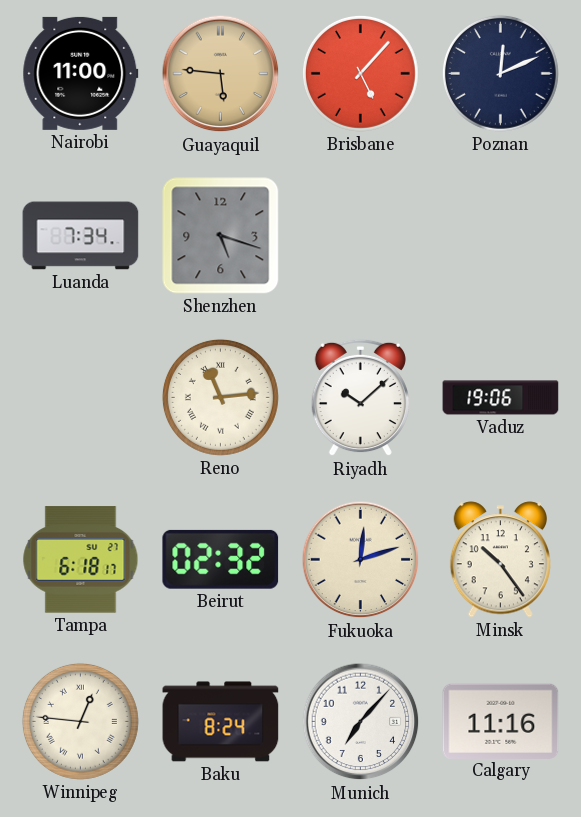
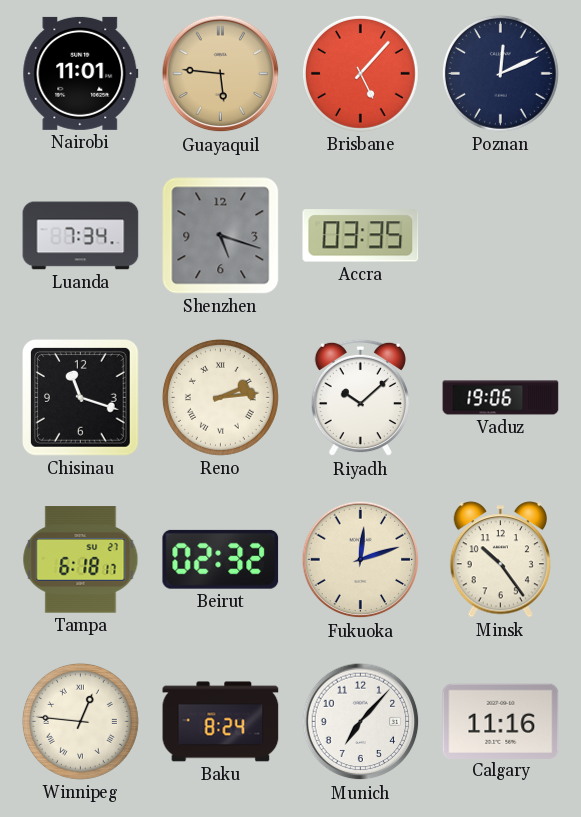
Nairobi: 11:00 -> 11:01
Accra: none -> 03:35
Chisinau: none -> 11:18
Reno: 11:14 -> 2:14
